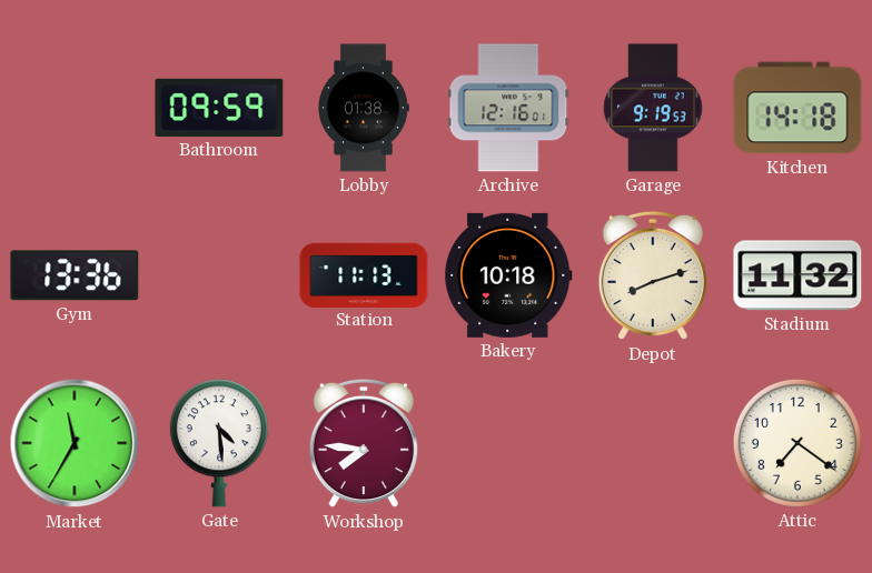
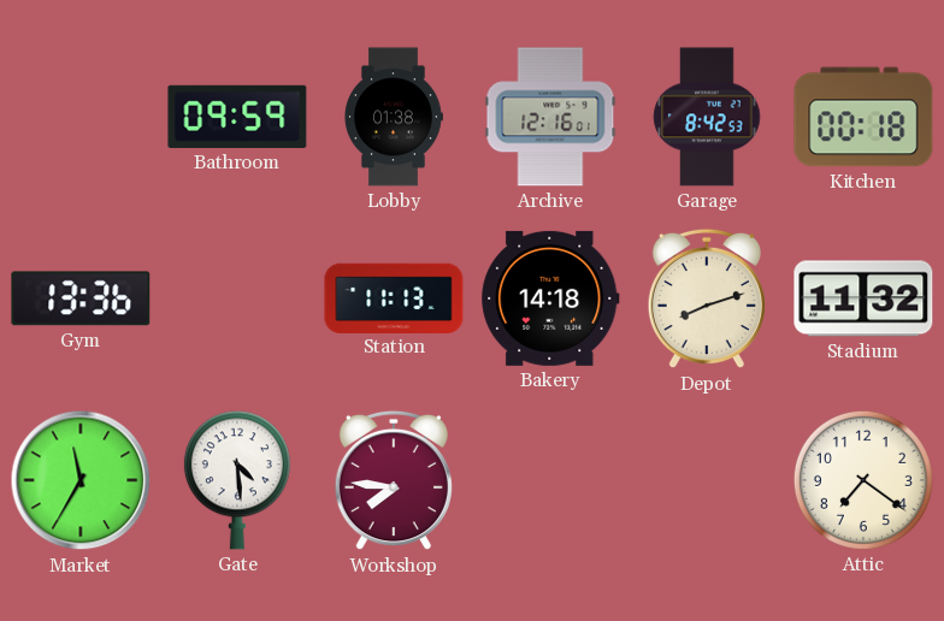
Garage: 9:19 -> 8:42
Kitchen: 14:18 -> 00:18
Bakery: 10:18 -> 14:18
